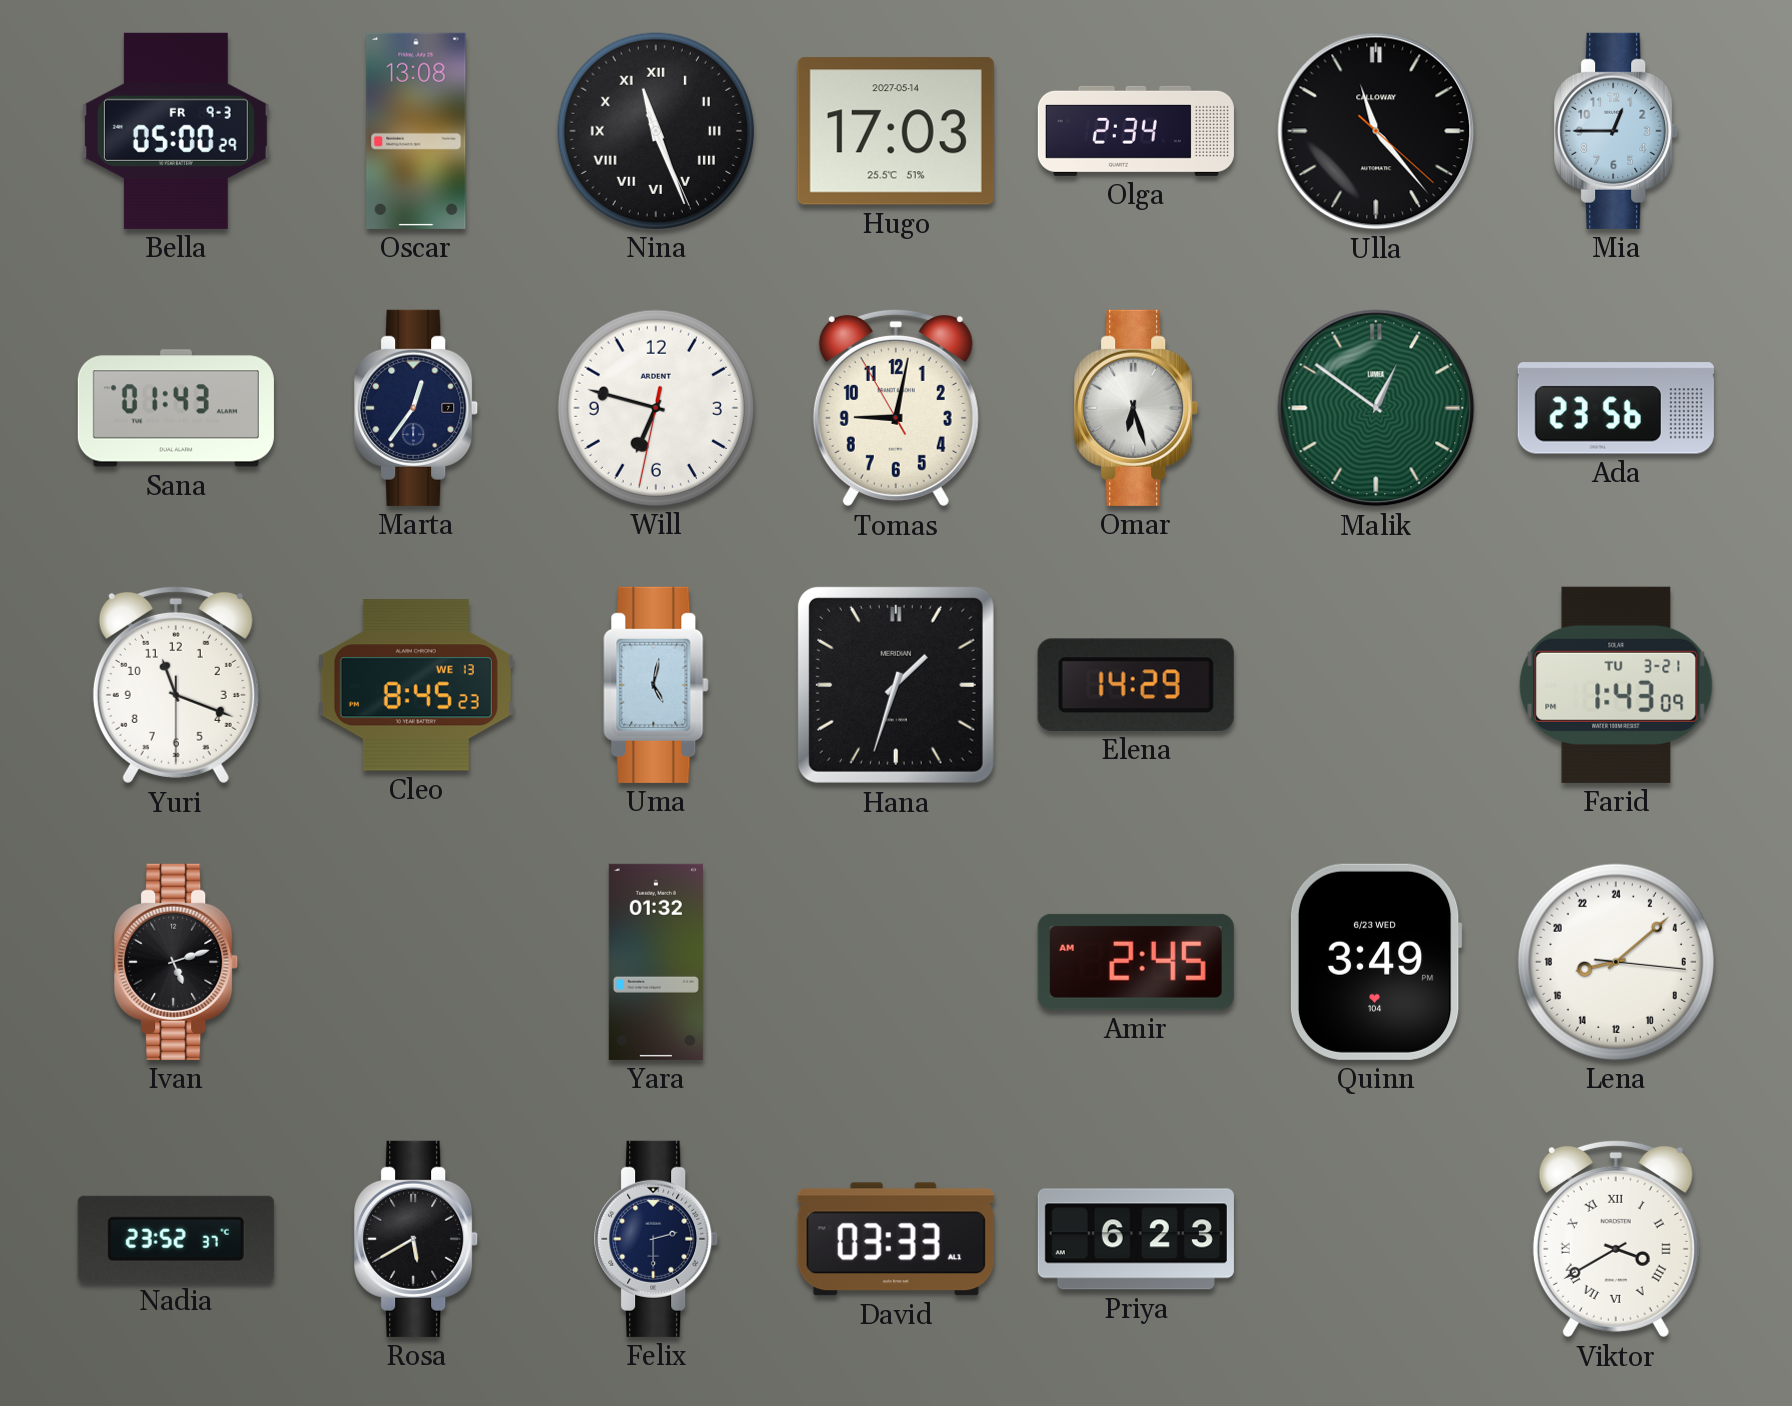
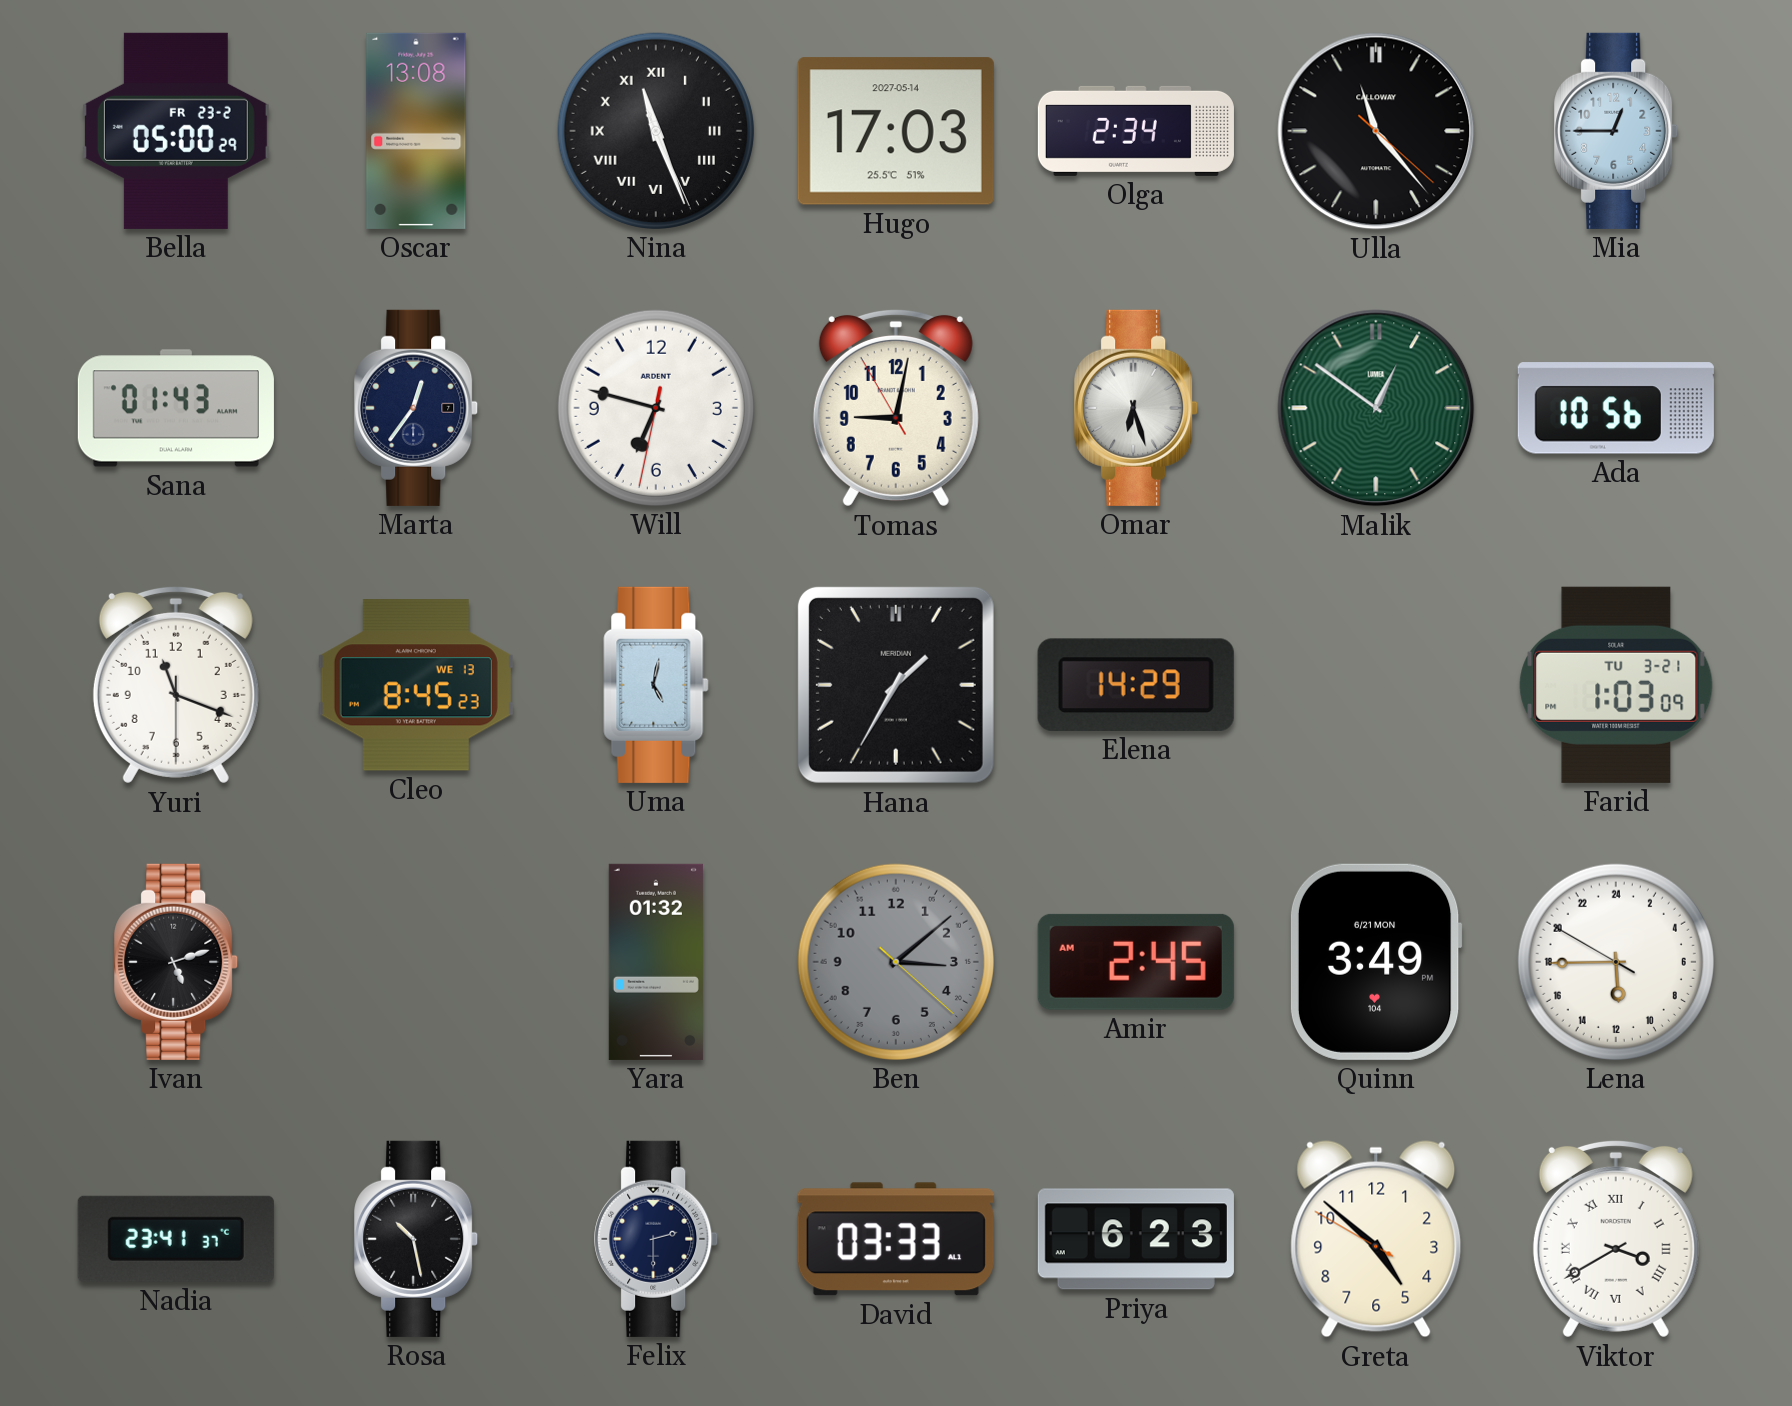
Bella date: FR 9-3 -> FR 23-2
Ada: 23:56 -> 10:56
Hana: 1:33 -> 1:35
Farid: 1:43 -> 1:03
Ben: none -> 3:08
Quinn date: 6/23 WED -> 6/21 MON
Lena: 17:08 -> 11:44
Nadia: 23:52 -> 23:41
Rosa: 5:40 -> 10:28
Greta: none -> 4:51
